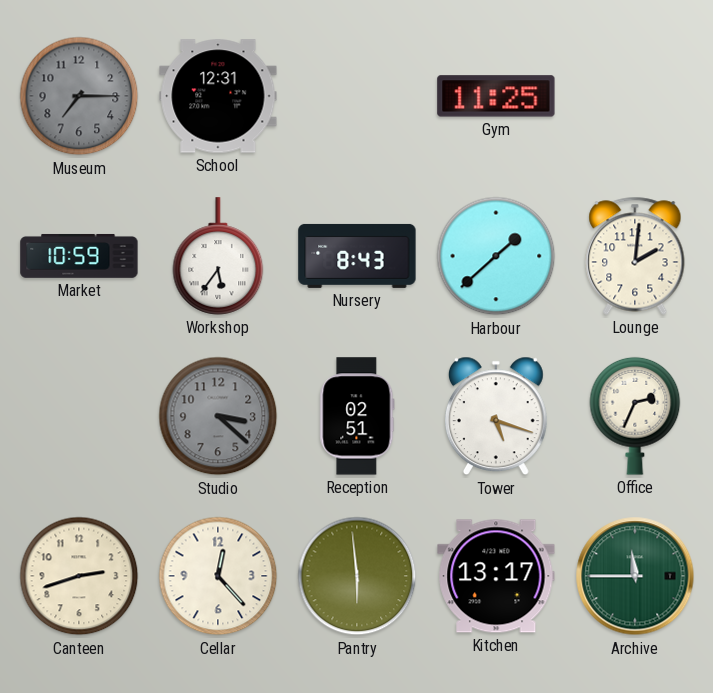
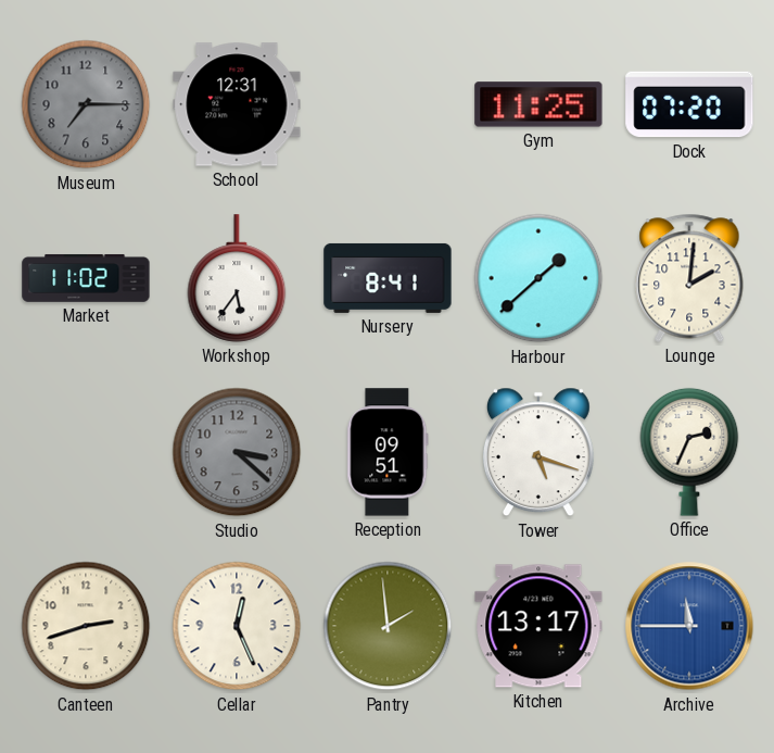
Dock: none -> 07:20
Market: 10:59 -> 11:02
Nursery: 8:43 -> 8:41
Reception: 02:51 -> 09:51
Cellar: 12:23 -> 12:26
Pantry: 5:59 -> 1:59
Archive dial: green -> blue
